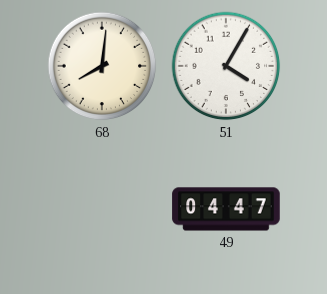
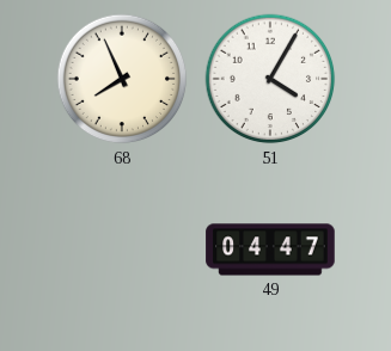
68: 8:01 -> 7:56
